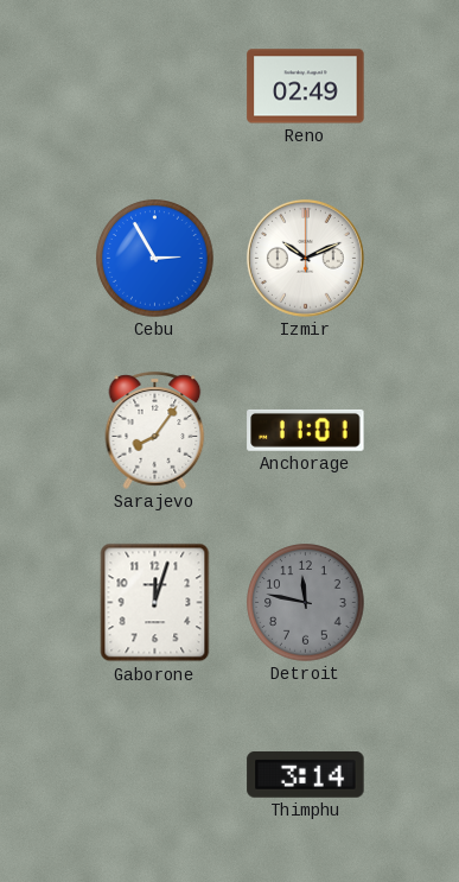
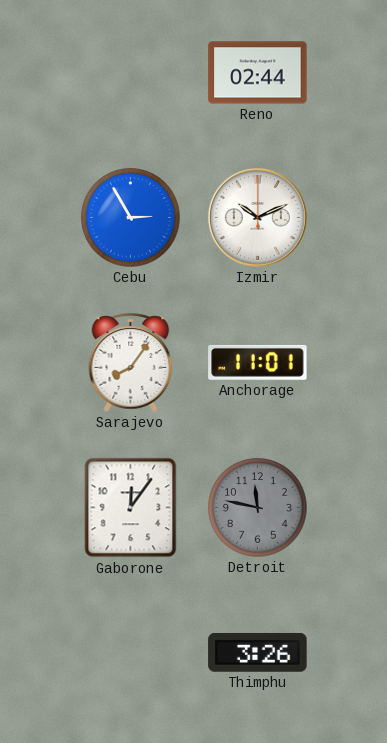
Reno: 02:49 -> 02:44
Gaborone: 12:03 -> 12:06
Thimphu: 3:14 -> 3:26
